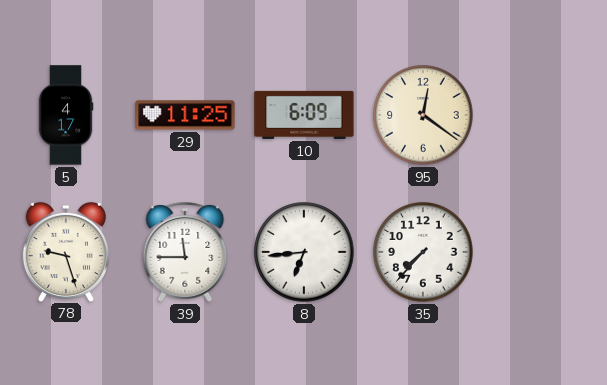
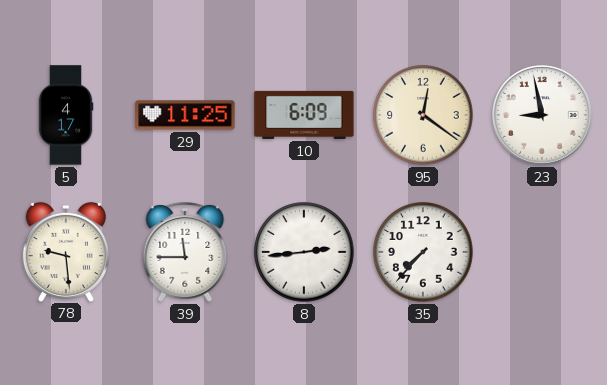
23: none -> 8:58
78: 9:27 -> 9:29
8: 6:44 -> 2:44
